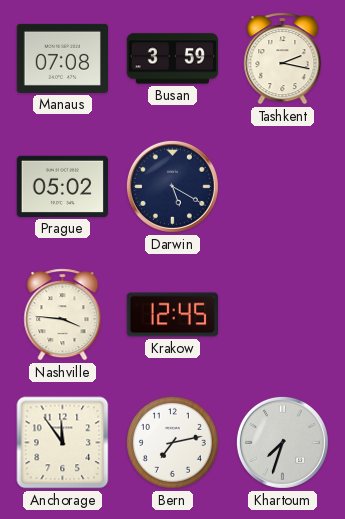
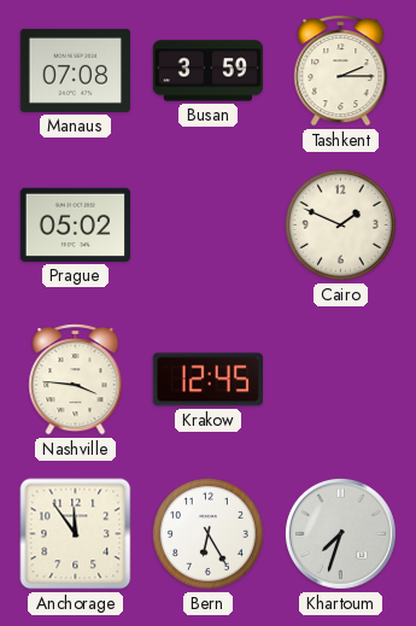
Tashkent: 2:17 -> 2:15
Darwin: 5:20 -> none
Cairo: none -> 1:49
Bern: 7:13 -> 6:25
